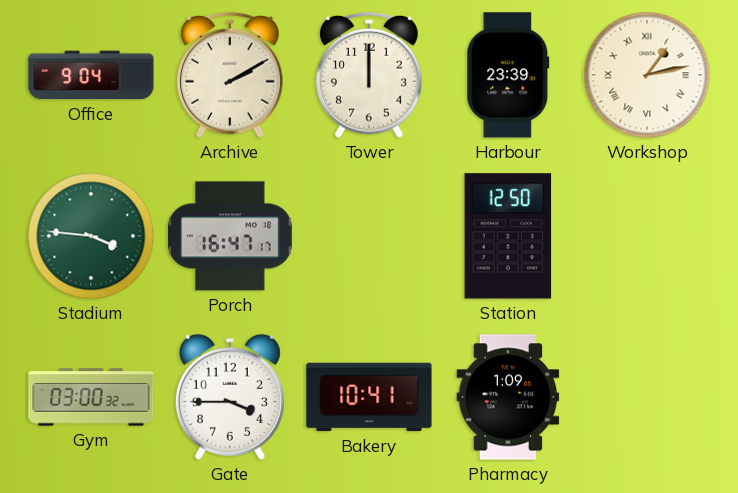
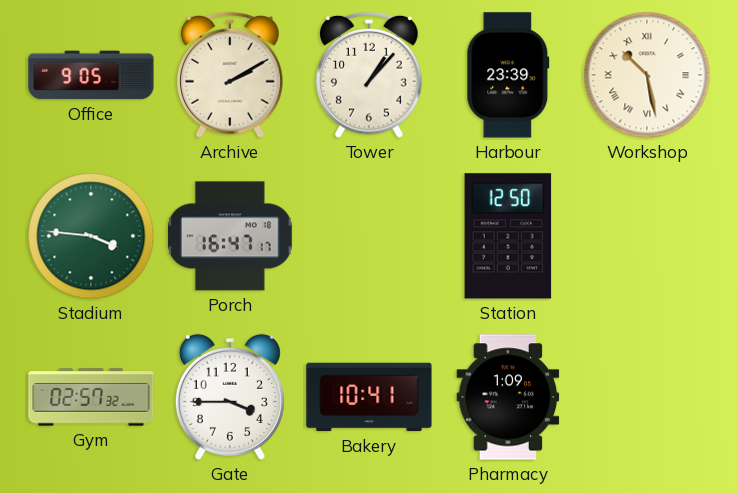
Office: 9:04 -> 9:05
Tower: 12:00 -> 1:07
Workshop: 1:13 -> 10:28
Gym: 03:00 -> 02:57
